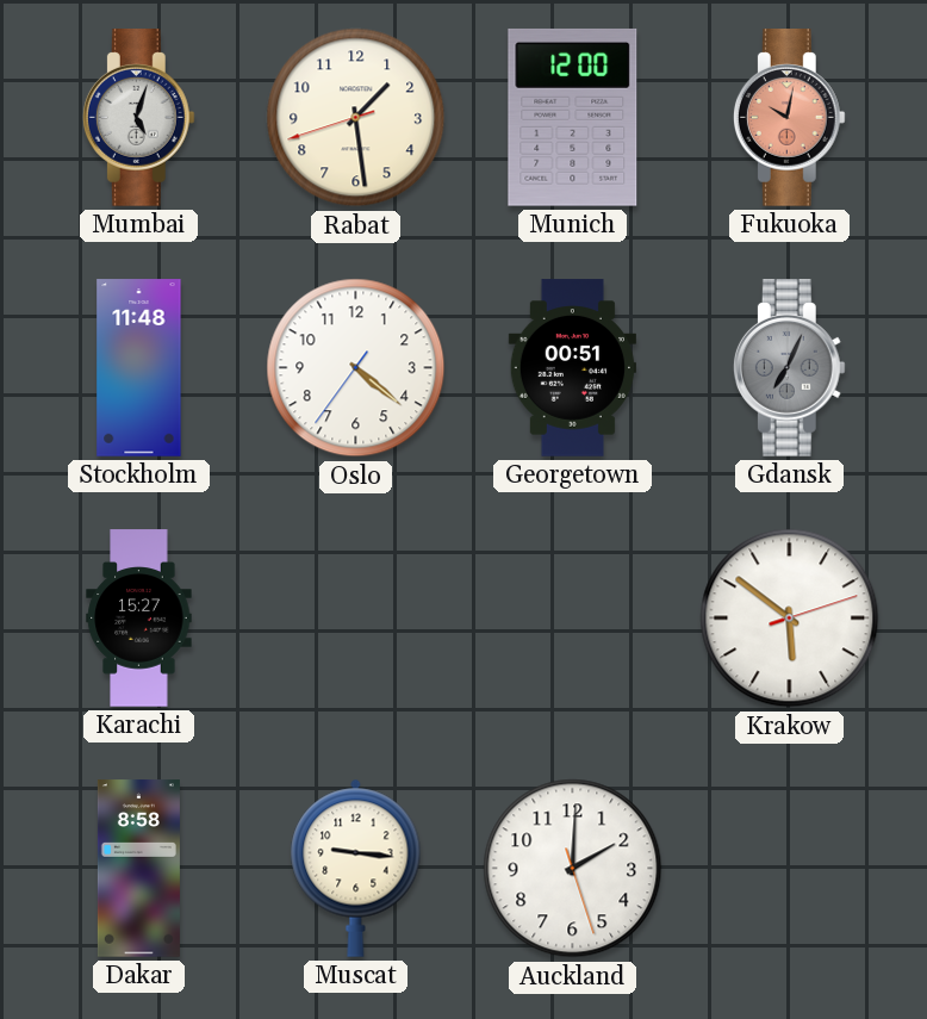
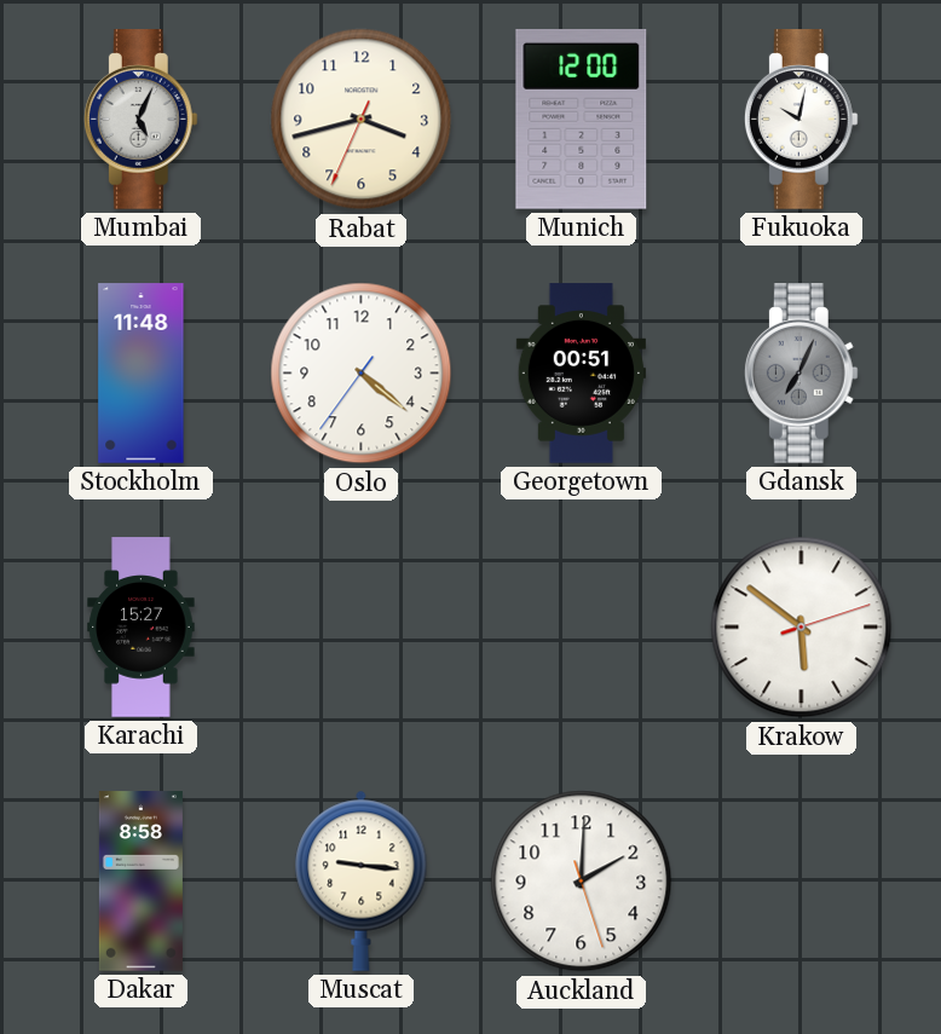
Mumbai: 5:03 -> 5:04
Rabat: 1:28 -> 3:42
Fukuoka dial: salmon -> white
